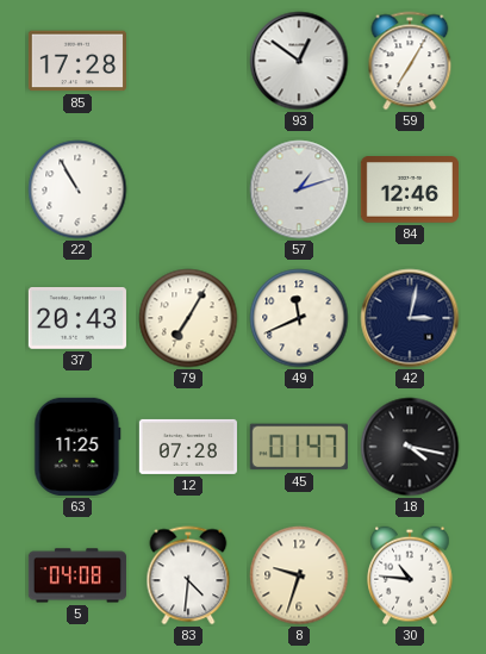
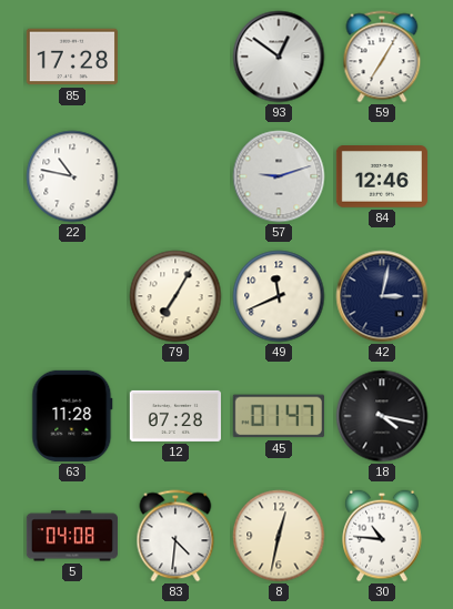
22: 10:55 -> 10:47
57: 1:12 -> 9:12
37: 20:43 -> none
63: 11:25 -> 11:28
8: 9:33 -> 12:32
